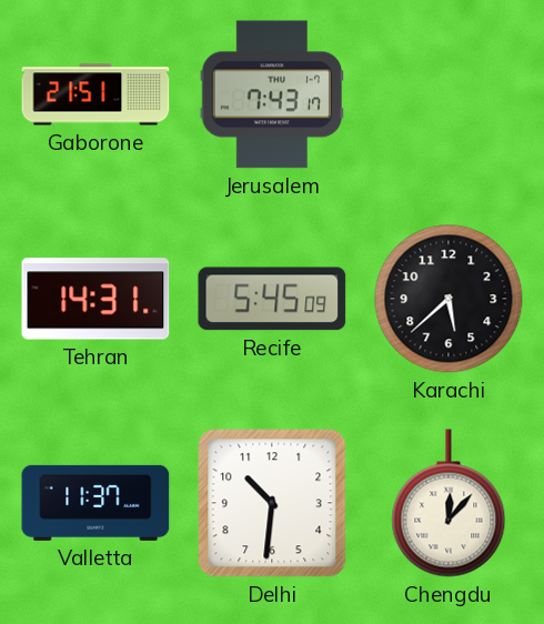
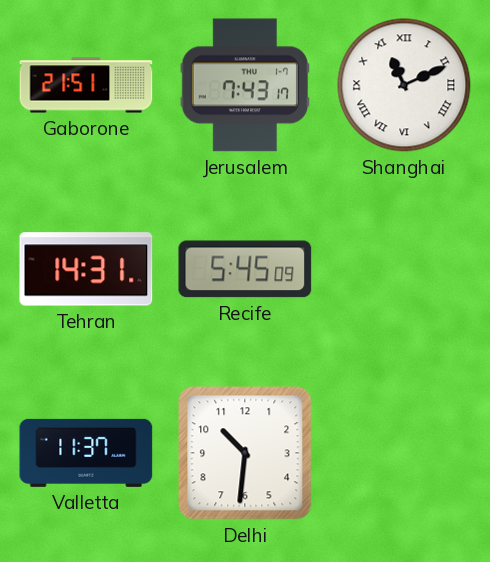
Shanghai: none -> 11:11
Karachi: 5:38 -> none
Chengdu: 12:07 -> none
